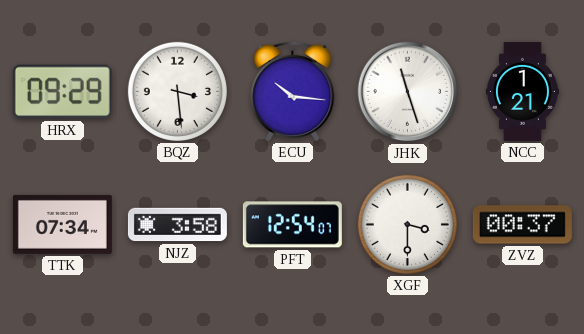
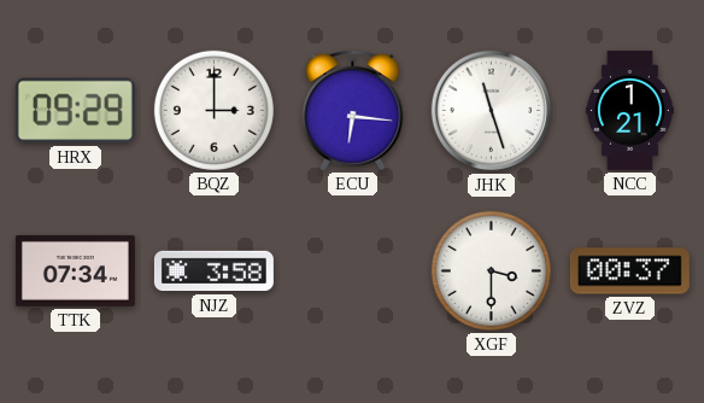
BQZ: 3:29 -> 3:00
ECU: 10:16 -> 6:16
PFT: 12:54 -> none
